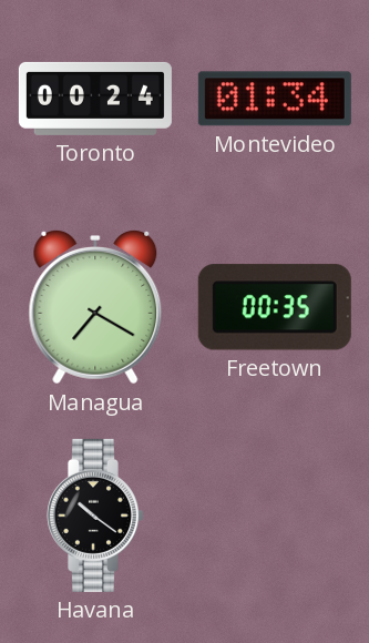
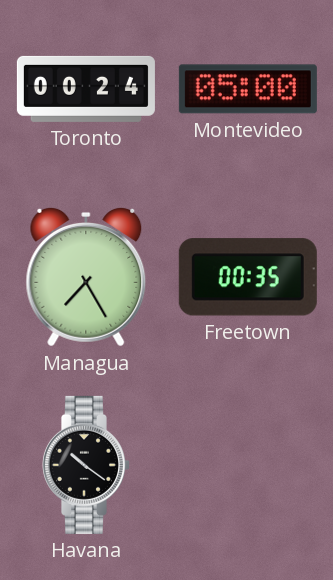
Montevideo: 01:34 -> 05:00
Managua: 7:20 -> 7:25
